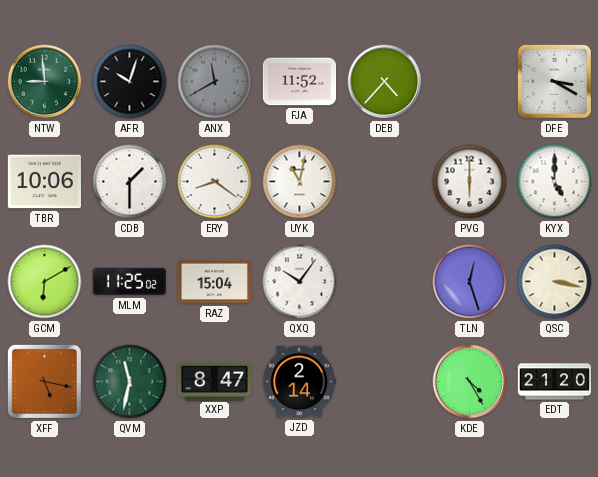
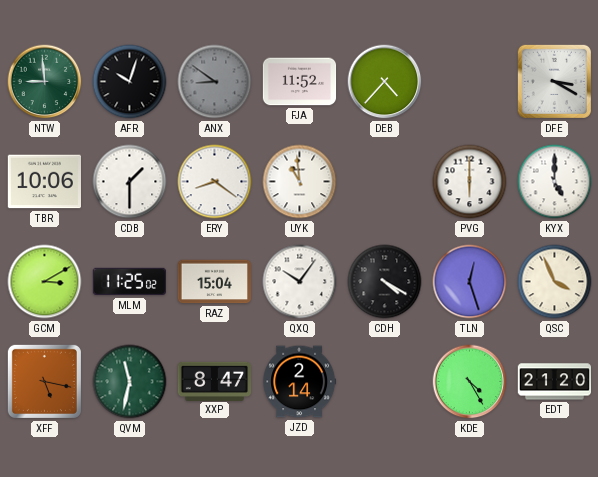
ANX: 11:40 -> 8:51
UYK: 11:02 -> 10:59
GCM: 6:10 -> 3:10
CDH: none -> 4:20
QSC: 3:17 -> 3:56
